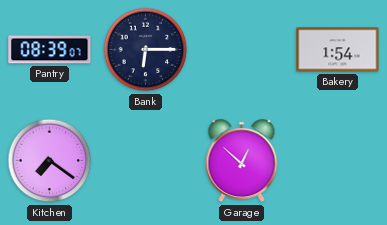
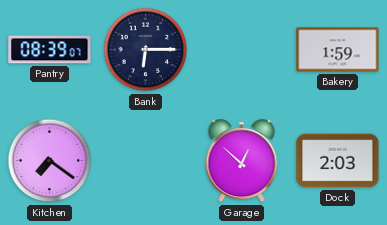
Bakery: 1:54 -> 1:59
Dock: none -> 2:03
